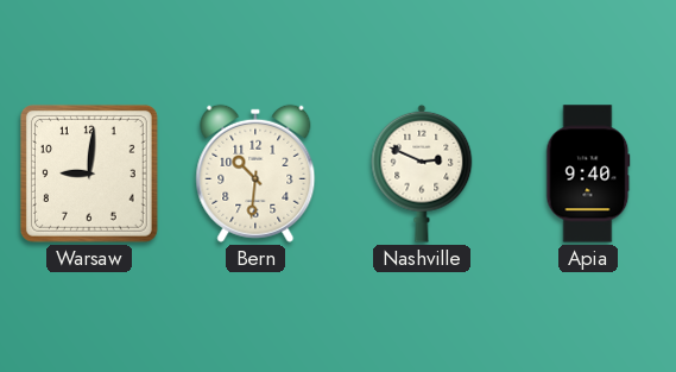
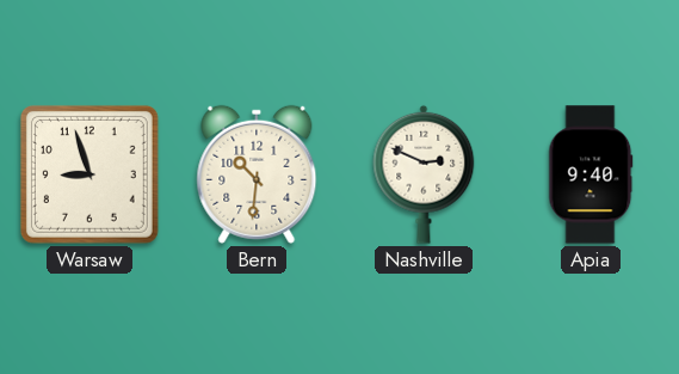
Warsaw: 9:01 -> 8:57
